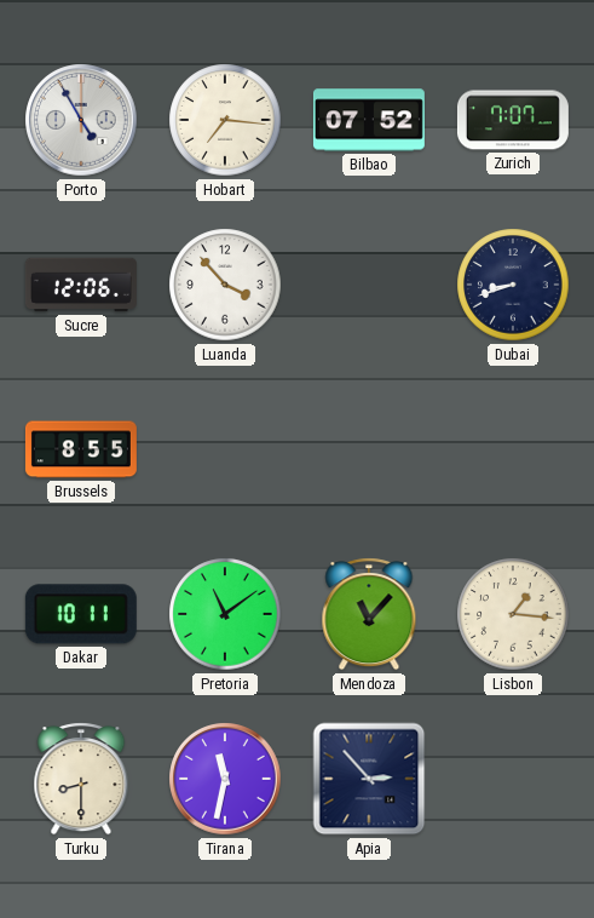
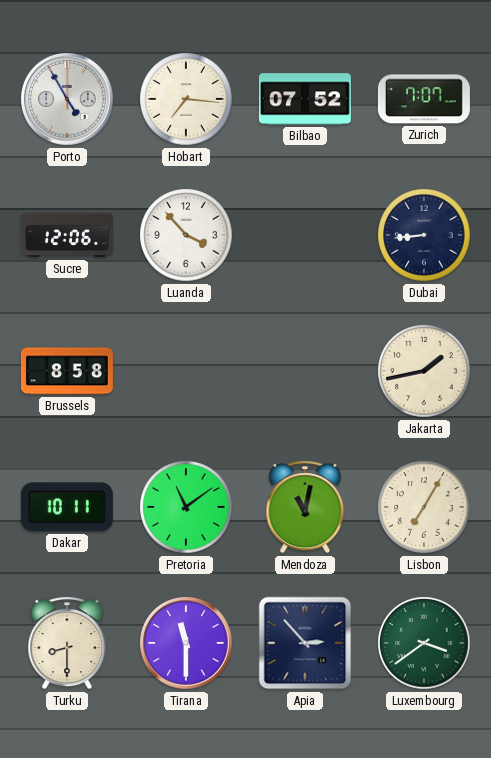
Dubai: 8:42 -> 8:44
Brussels: 8:55 -> 8:58
Jakarta: none -> 1:43
Mendoza: 11:07 -> 11:02
Lisbon: 1:16 -> 7:05
Tirana: 11:32 -> 11:30
Luxembourg: none -> 3:39
